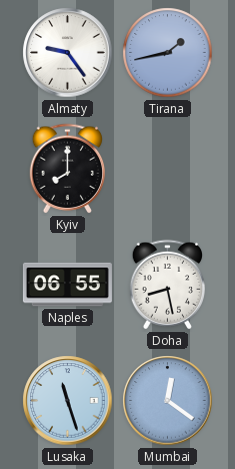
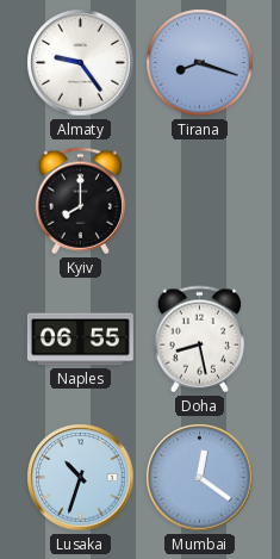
Tirana: 1:43 -> 8:18
Lusaka: 11:27 -> 10:33
